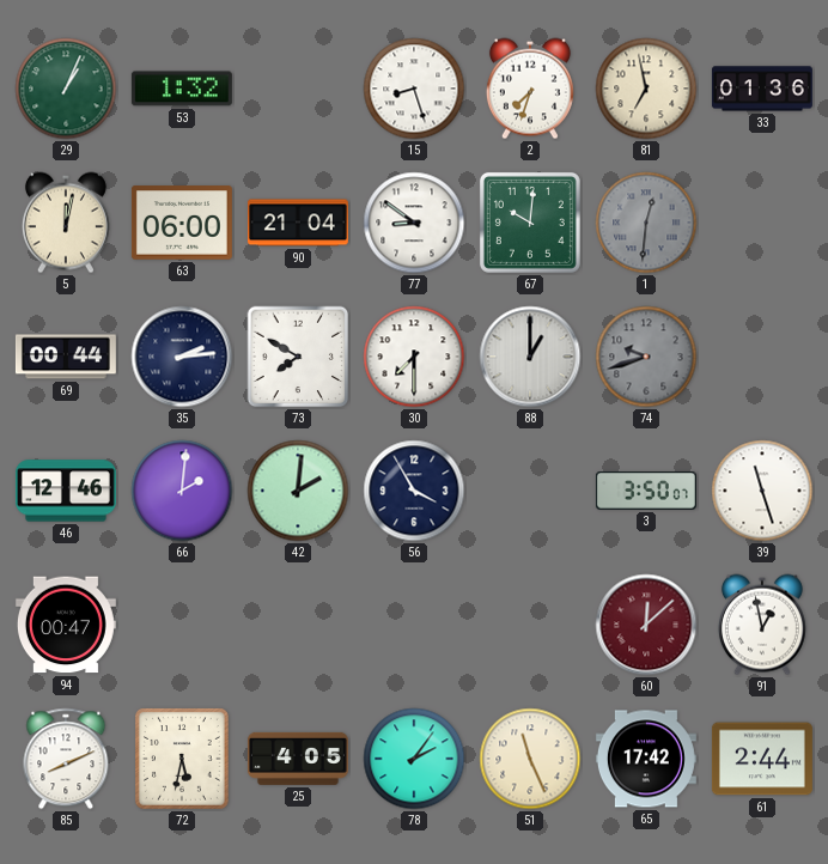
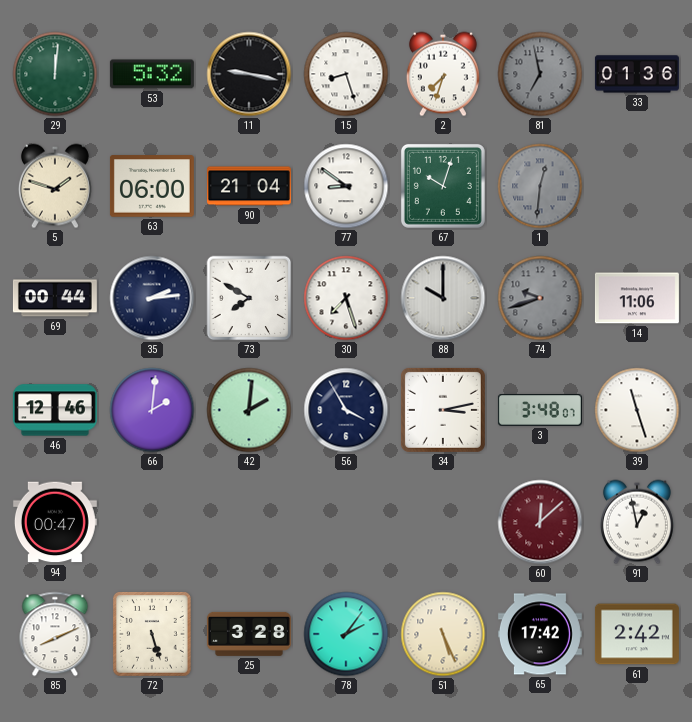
29: 1:04 -> 12:01
53: 1:32 -> 5:32
11: none -> 9:17
81 dial: cream -> grey
5: 12:02 -> 1:48
67: 10:01 -> 10:03
30: 7:30 -> 7:27
88: 1:00 -> 10:00
14: none -> 11:06
34: none -> 3:13
3: 3:50 -> 3:48
72: 5:32 -> 5:27
25: 4:05 -> 3:28
51: 11:26 -> 5:26
61: 2:44 -> 2:42
